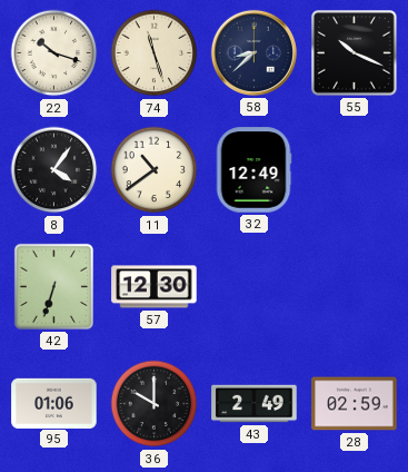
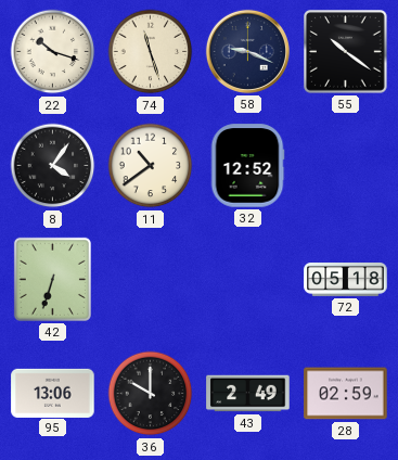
58: 8:38 -> 9:19
55: 10:19 -> 10:21
32: 12:49 -> 12:52
57: 12:30 -> none
72: none -> 05:18
95: 01:06 -> 13:06
